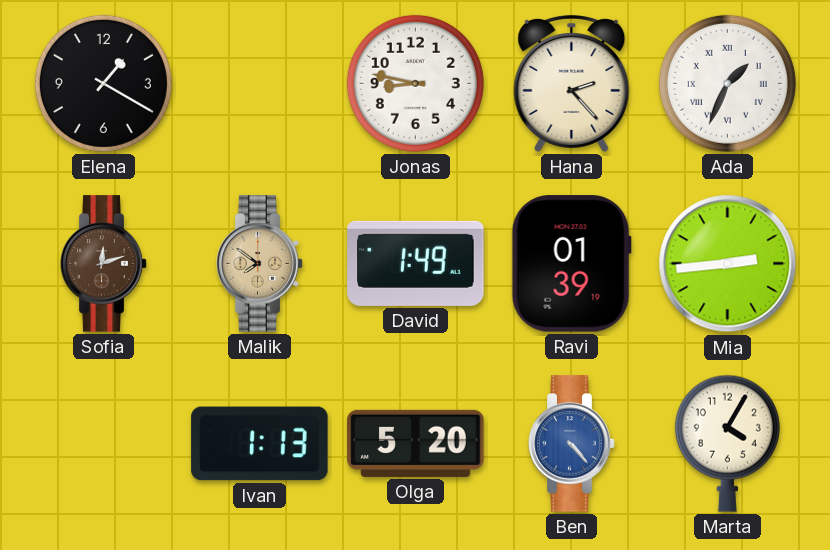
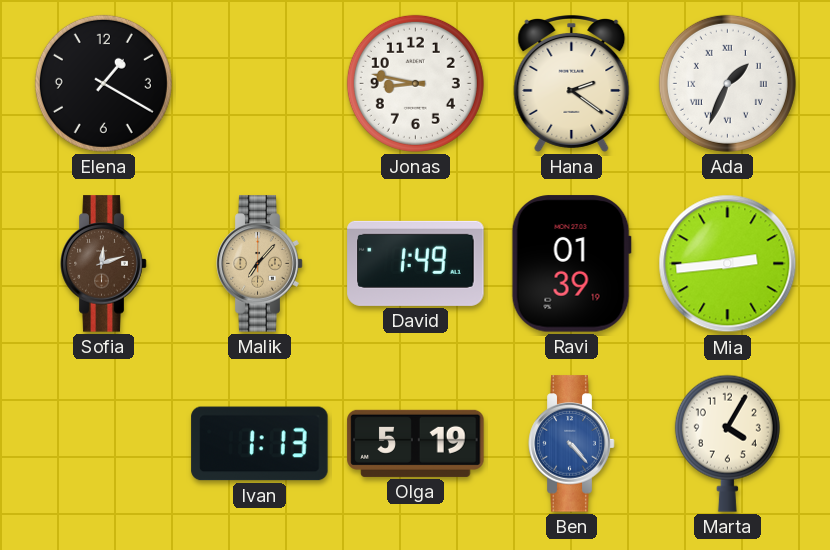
Hana: 2:23 -> 2:21
Malik: 7:51 -> 7:07
Olga: 5:20 -> 5:19
